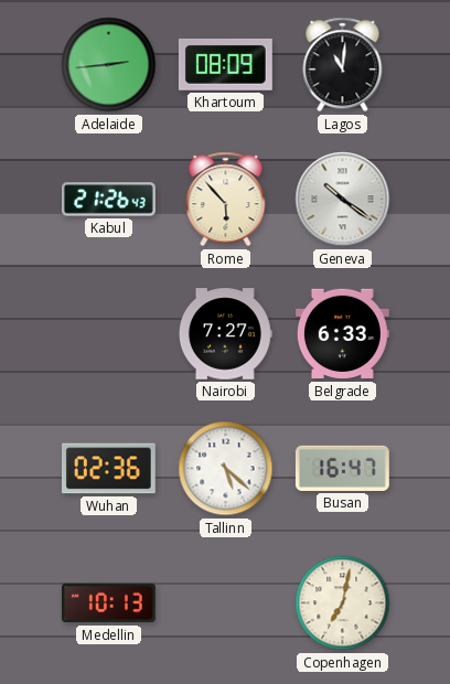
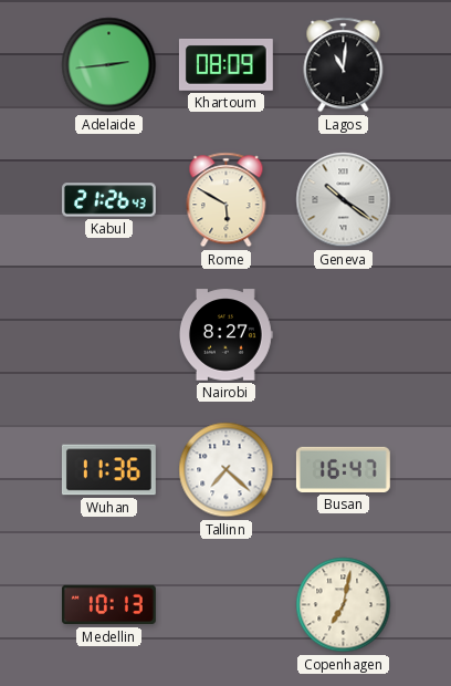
Rome: 5:53 -> 5:50
Nairobi: 7:27 -> 8:27
Belgrade: 6:33 -> none
Wuhan: 02:36 -> 11:36
Tallinn: 5:22 -> 7:22
